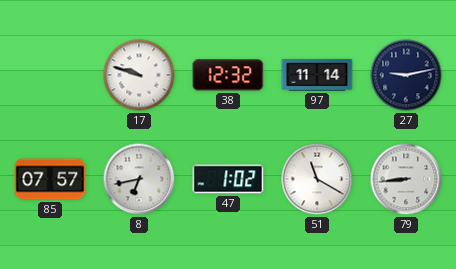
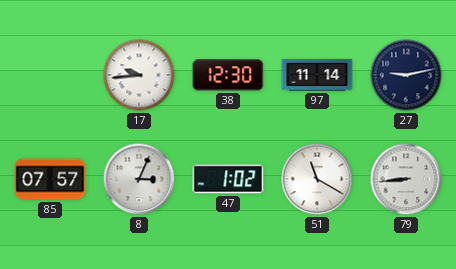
17: 9:48 -> 9:44
38: 12:32 -> 12:30
8: 6:43 -> 3:04
